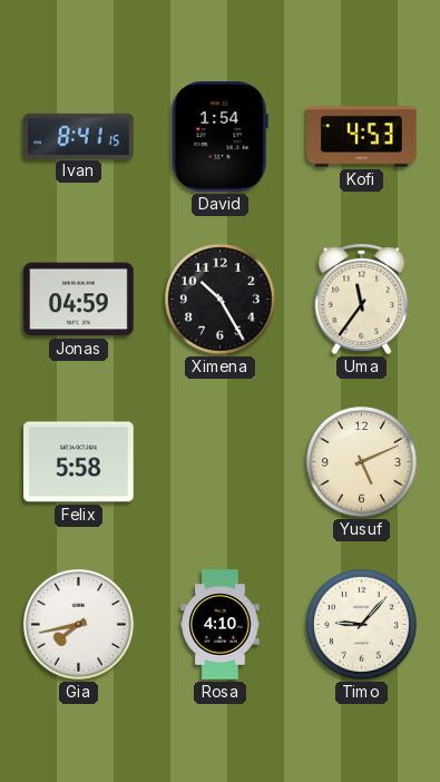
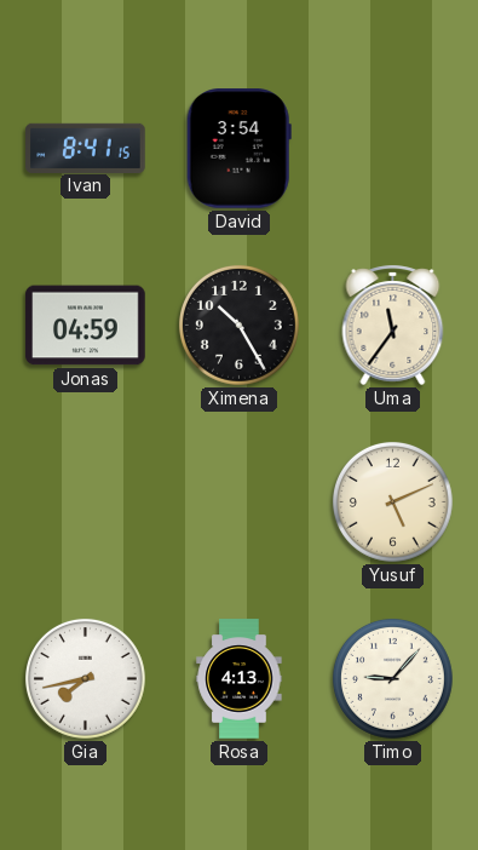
David: 1:54 -> 3:54
Kofi: 4:53 -> none
Felix: 5:58 -> none
Rosa: 4:10 -> 4:13
